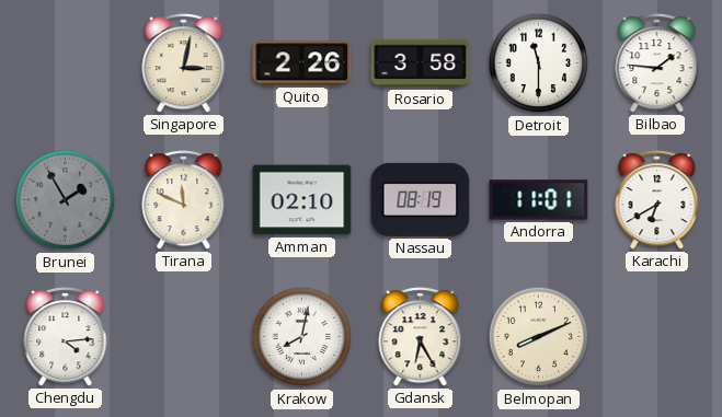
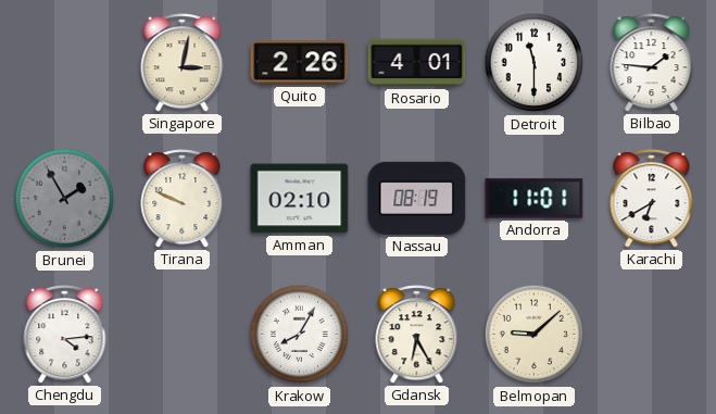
Rosario: 3:58 -> 4:01
Tirana: 11:49 -> 9:49
Krakow: 8:02 -> 8:05
Belmopan: 8:11 -> 9:08
